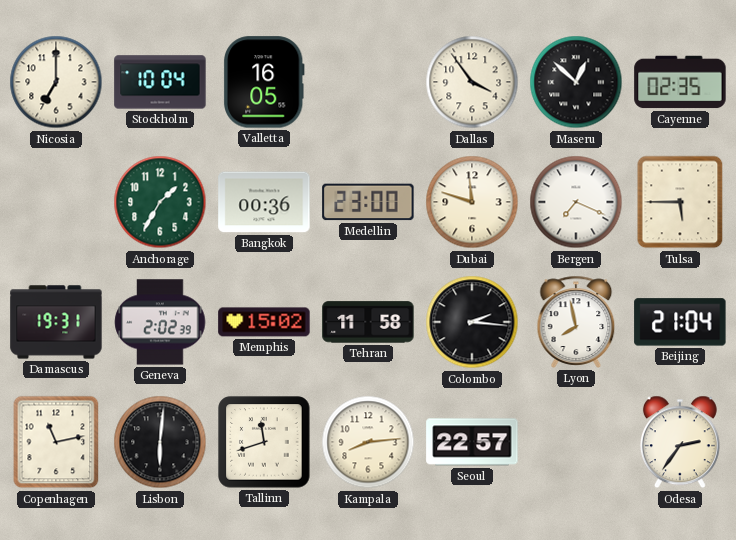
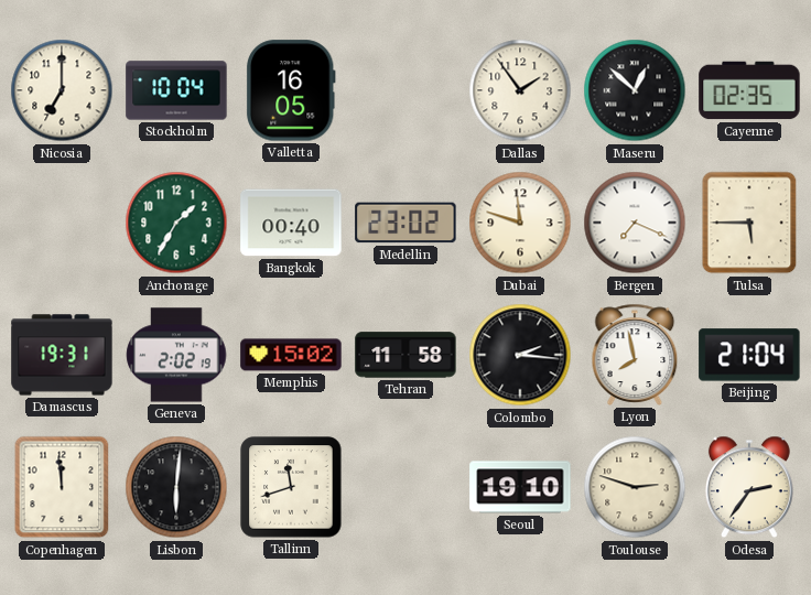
Dallas: 3:54 -> 1:54
Bangkok: 00:36 -> 00:40
Medellin: 23:00 -> 23:02
Geneva: 2:02:39 -> 2:02:19
Copenhagen: 11:13 -> 11:59
Kampala: 8:14 -> none
Seoul: 22:57 -> 19:10
Toulouse: none -> 2:48
